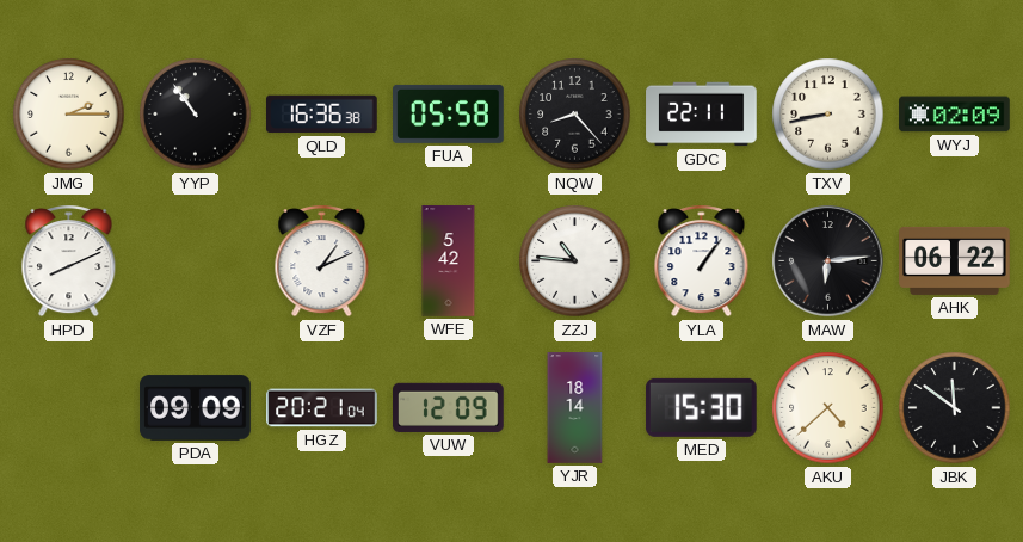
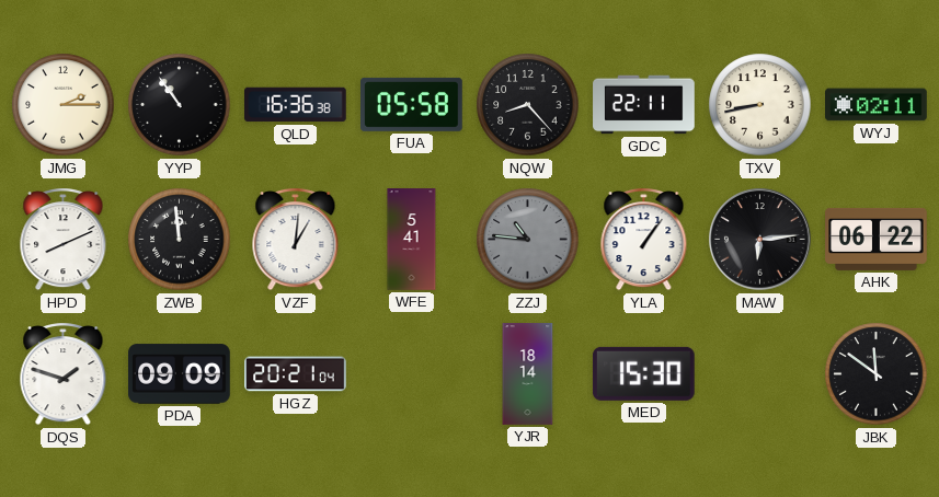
WYJ: 02:09 -> 02:11
ZWB: none -> 11:59
VZF: 1:11 -> 1:01
WFE: 5:42 -> 5:41
ZZJ dial: white -> grey
DQS: none -> 1:48
VUW: 12:09 -> none
AKU: 4:38 -> none
